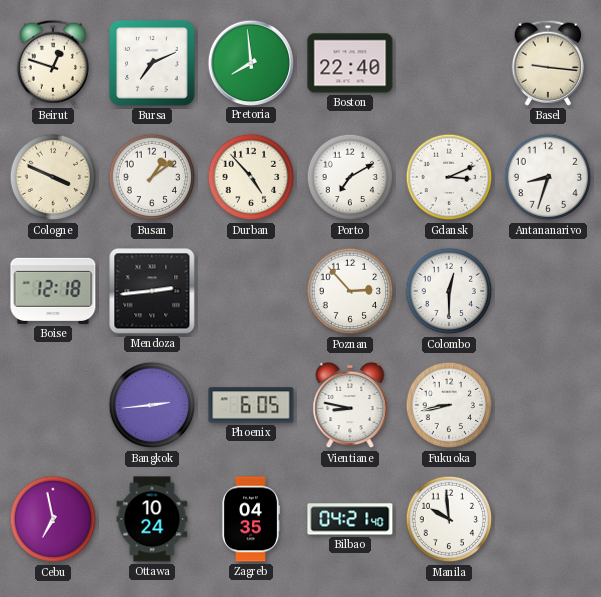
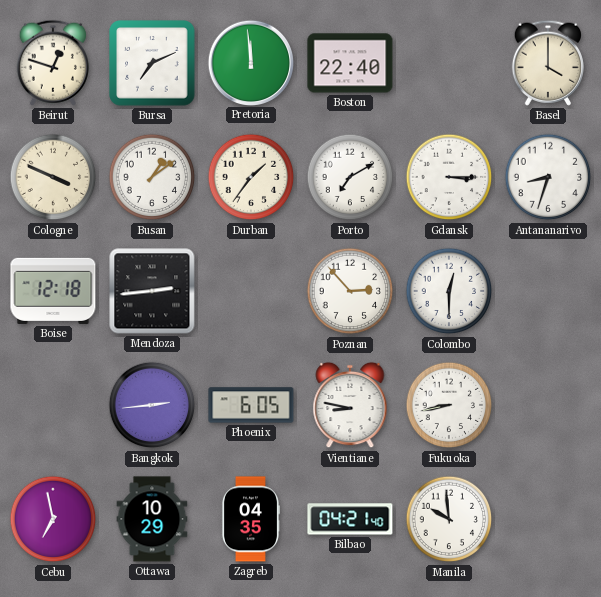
Pretoria: 7:59 -> 11:59
Basel: 9:16 -> 4:00
Durban: 4:53 -> 1:36
Gdansk: 3:11 -> 3:15
Ottawa: 10:24 -> 10:29
